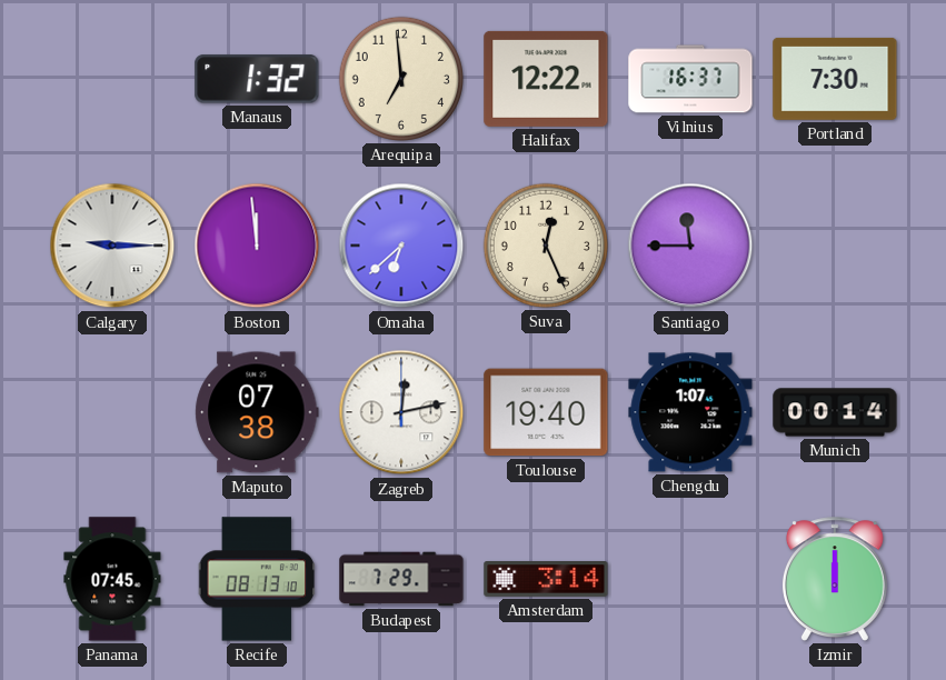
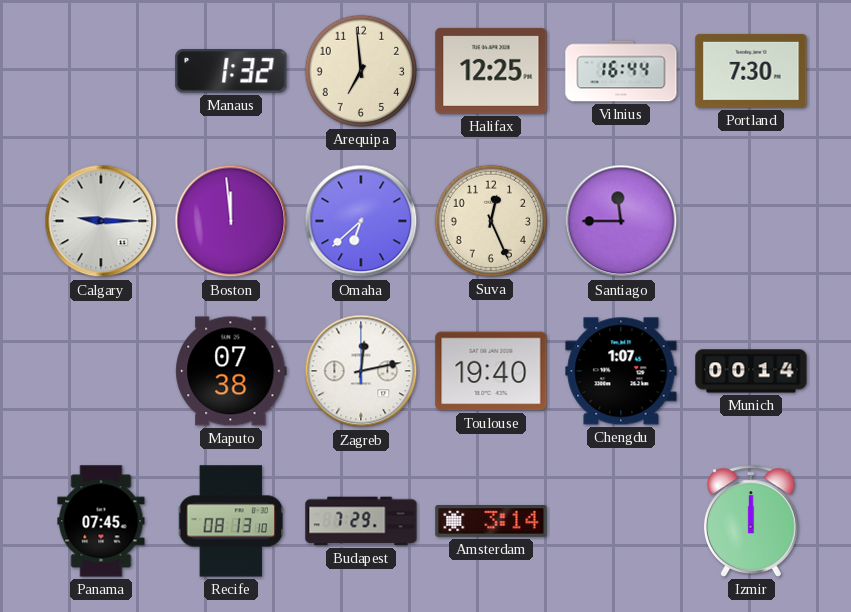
Halifax: 12:22 -> 12:25
Vilnius: 16:37 -> 16:44
